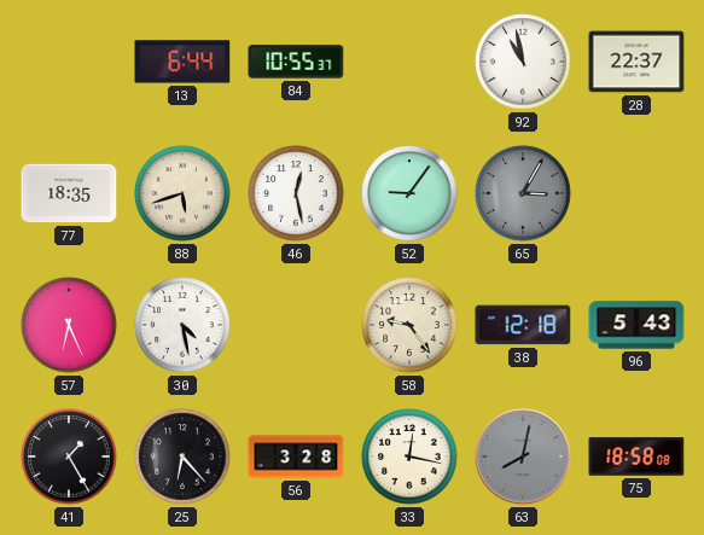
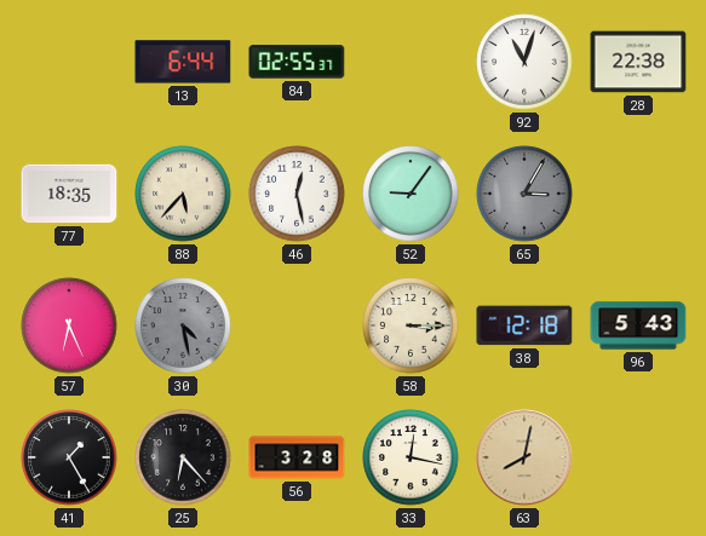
84: 10:55 -> 02:55
92: 10:58 -> 11:03
28: 22:37 -> 22:38
88: 5:42 -> 5:37
30 dial: white -> grey
58: 9:24 -> 3:15
63 dial: grey -> champagne
75: 18:58 -> none
